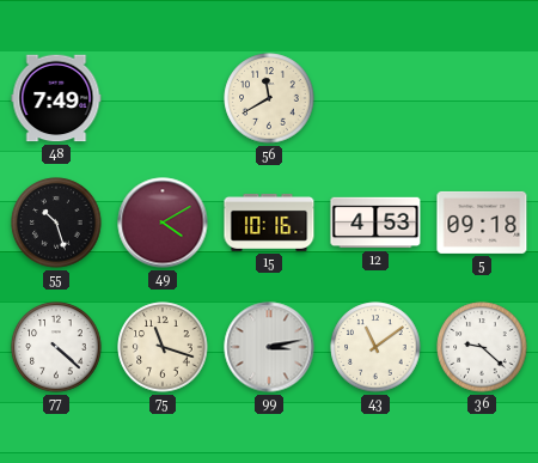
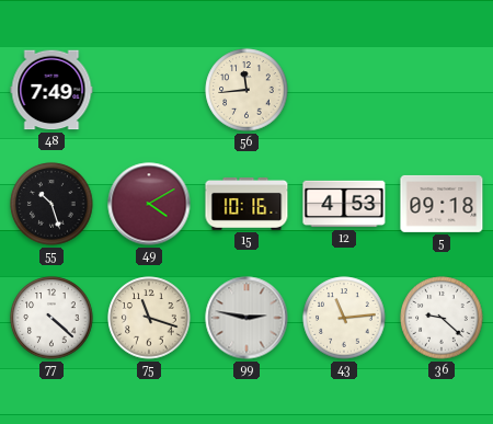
56: 11:40 -> 11:44
99: 3:13 -> 2:47
43: 11:09 -> 11:14
